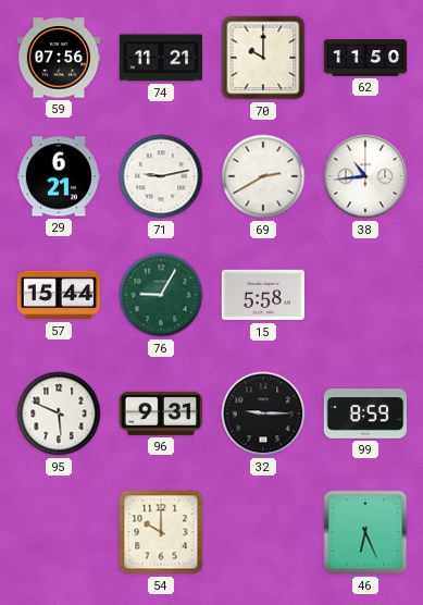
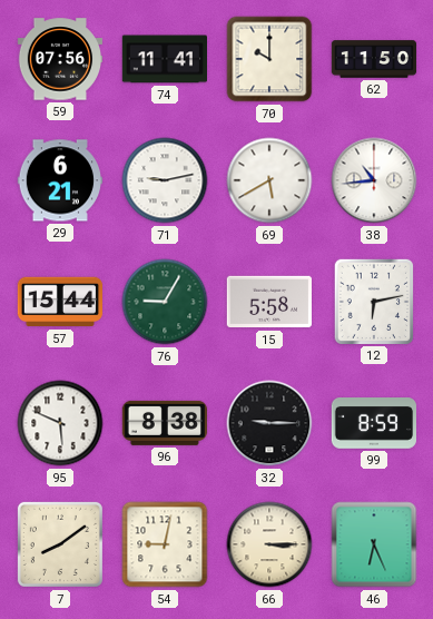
74: 11:21 -> 11:41
69: 2:40 -> 5:40
12: none -> 6:13
96: 9:31 -> 8:38
7: none -> 8:09
54: 10:00 -> 9:02
66: none -> 3:15
